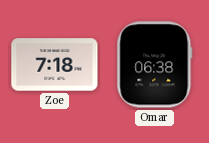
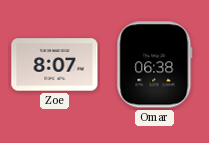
Zoe: 7:18 -> 8:07
